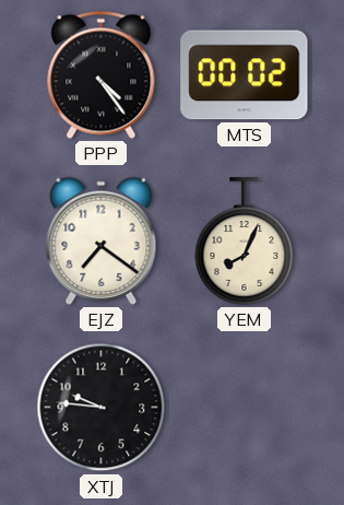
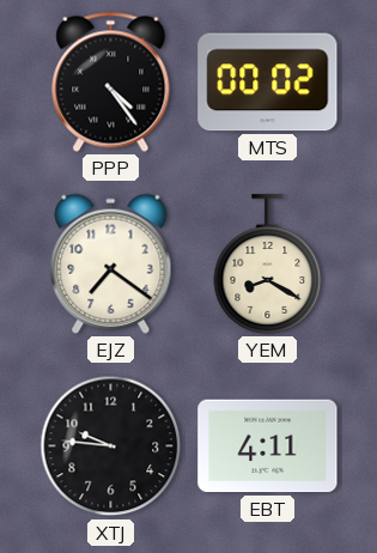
YEM: 8:04 -> 8:20
EBT: none -> 4:11
